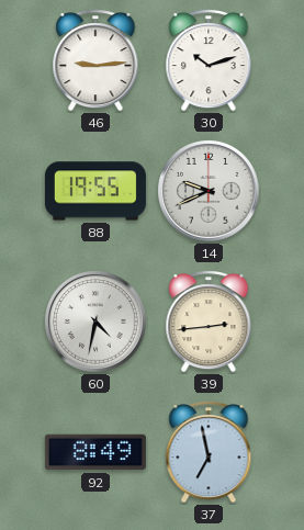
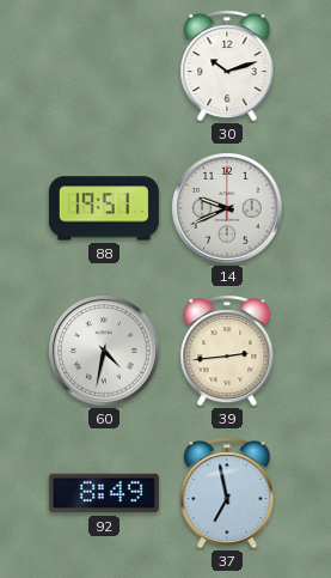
46: 9:14 -> none
88: 19:55 -> 19:51
